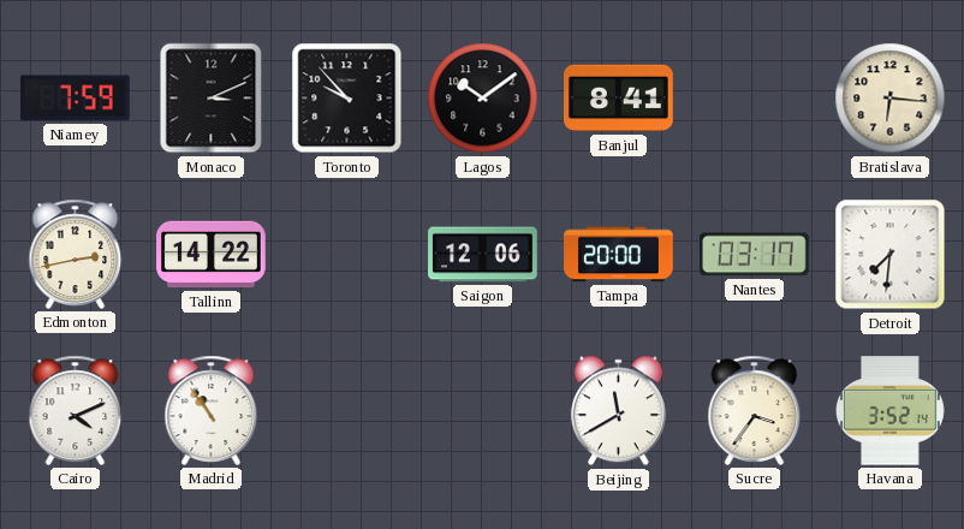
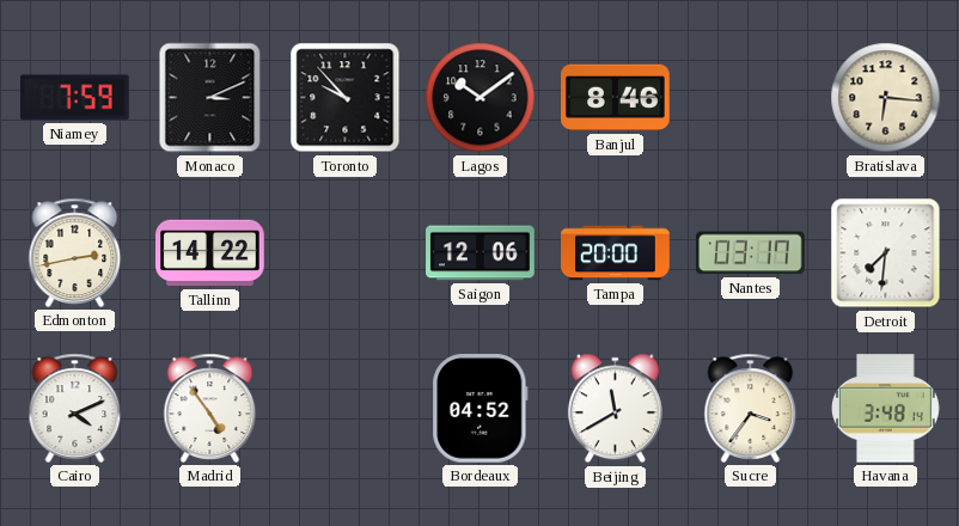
Banjul: 8:41 -> 8:46
Madrid: 10:54 -> 4:54
Bordeaux: none -> 04:52
Havana: 3:52 -> 3:48
